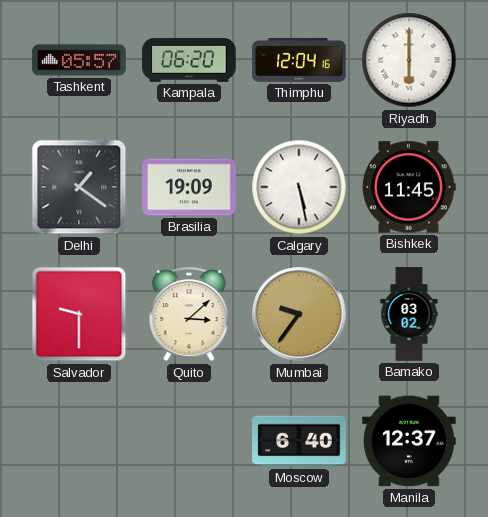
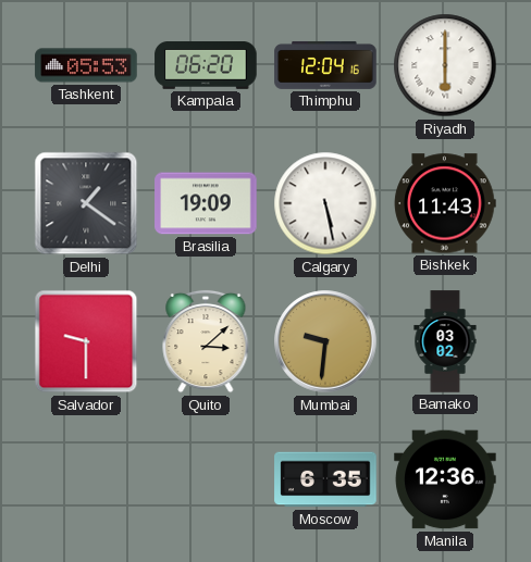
Tashkent: 05:57 -> 05:53
Bishkek: 11:45 -> 11:43
Mumbai: 9:36 -> 9:31
Moscow: 6:40 -> 6:35
Manila: 12:37 -> 12:36
